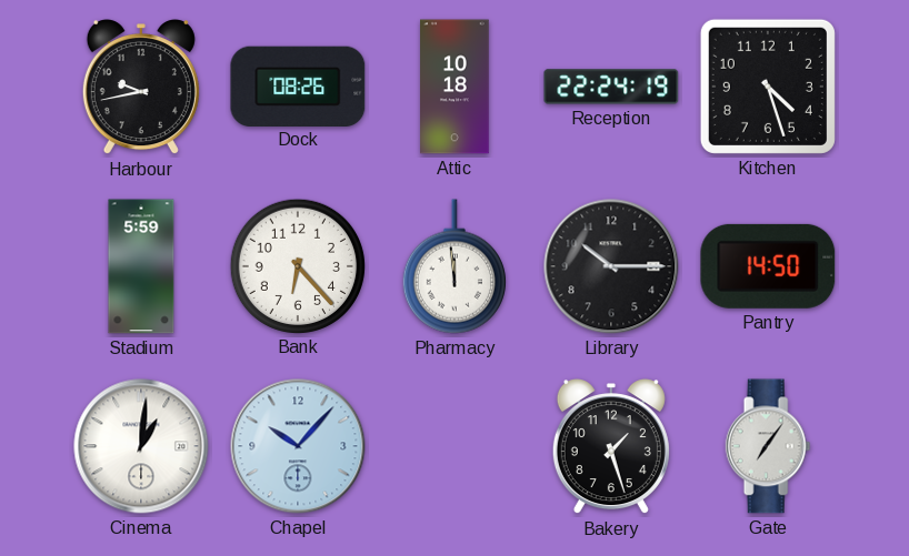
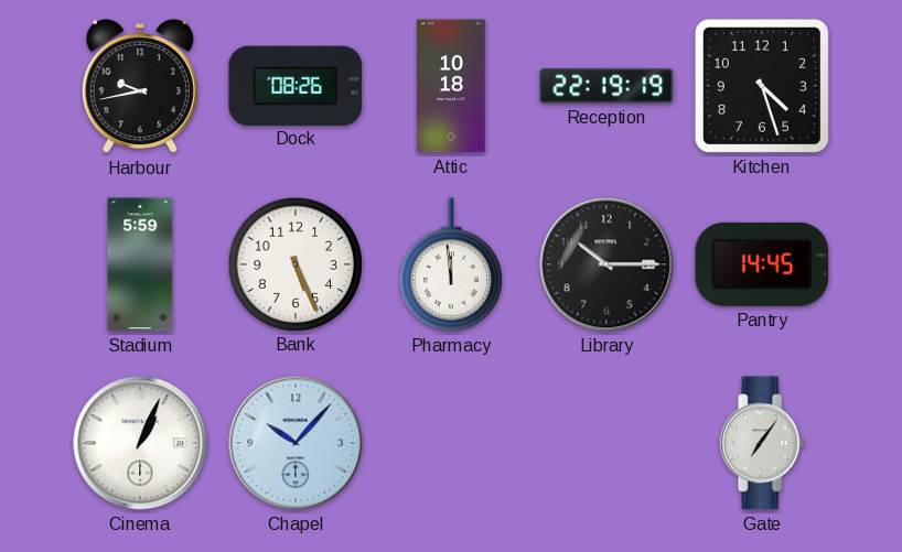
Reception: 22:24 -> 22:19
Bank: 6:23 -> 5:26
Pantry: 14:50 -> 14:45
Cinema: 1:01 -> 1:04
Bakery: 1:27 -> none
